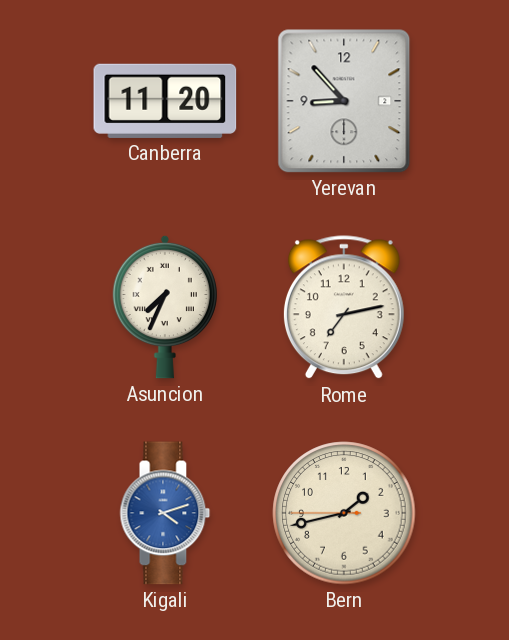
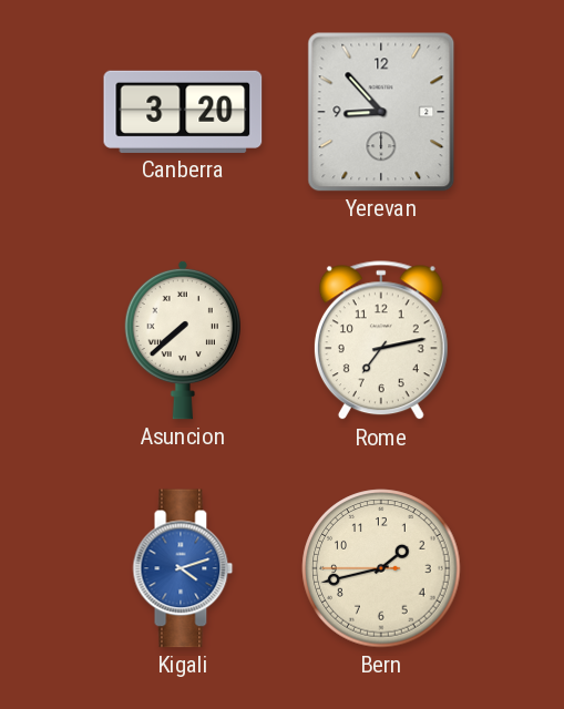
Canberra: 11:20 -> 3:20
Asuncion: 7:34 -> 7:38
